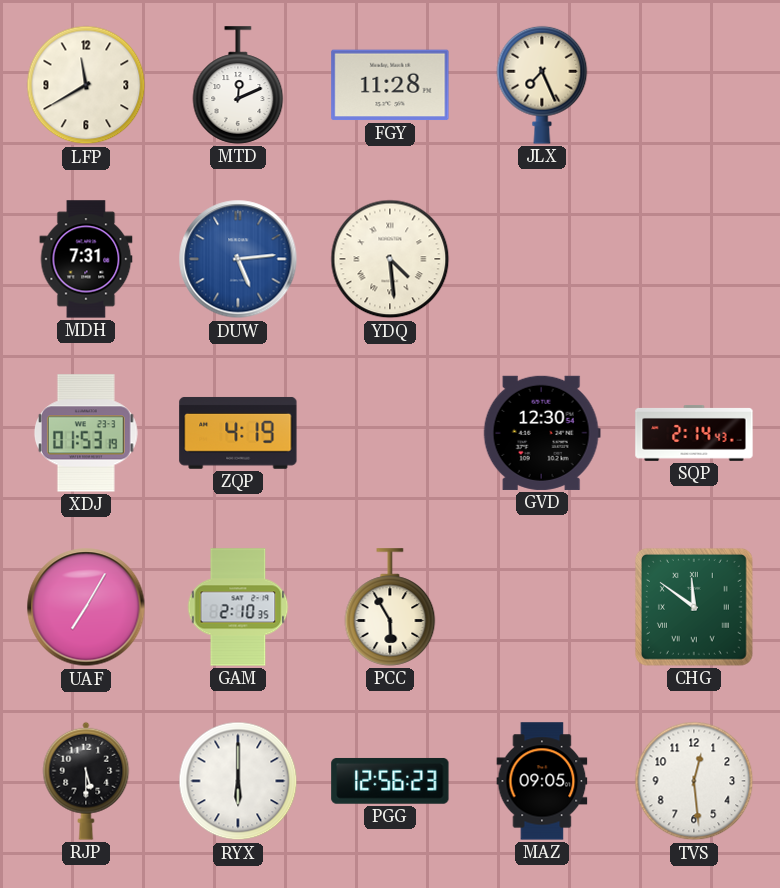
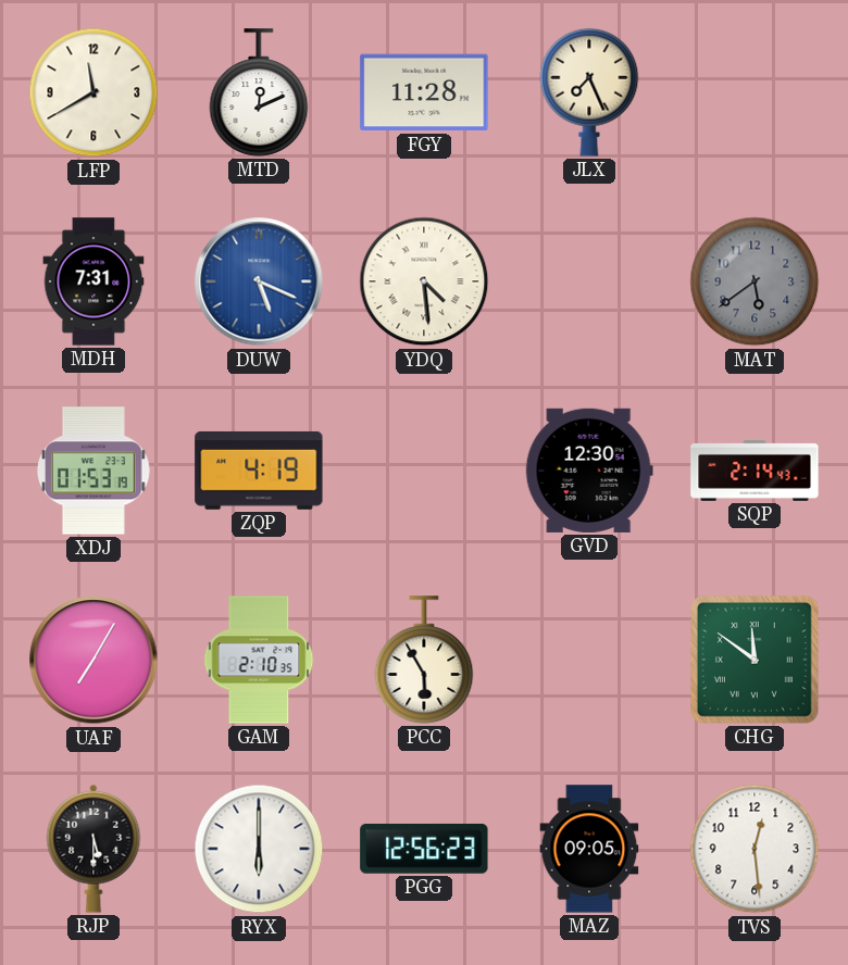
DUW: 5:14 -> 5:19
MAT: none -> 5:39
